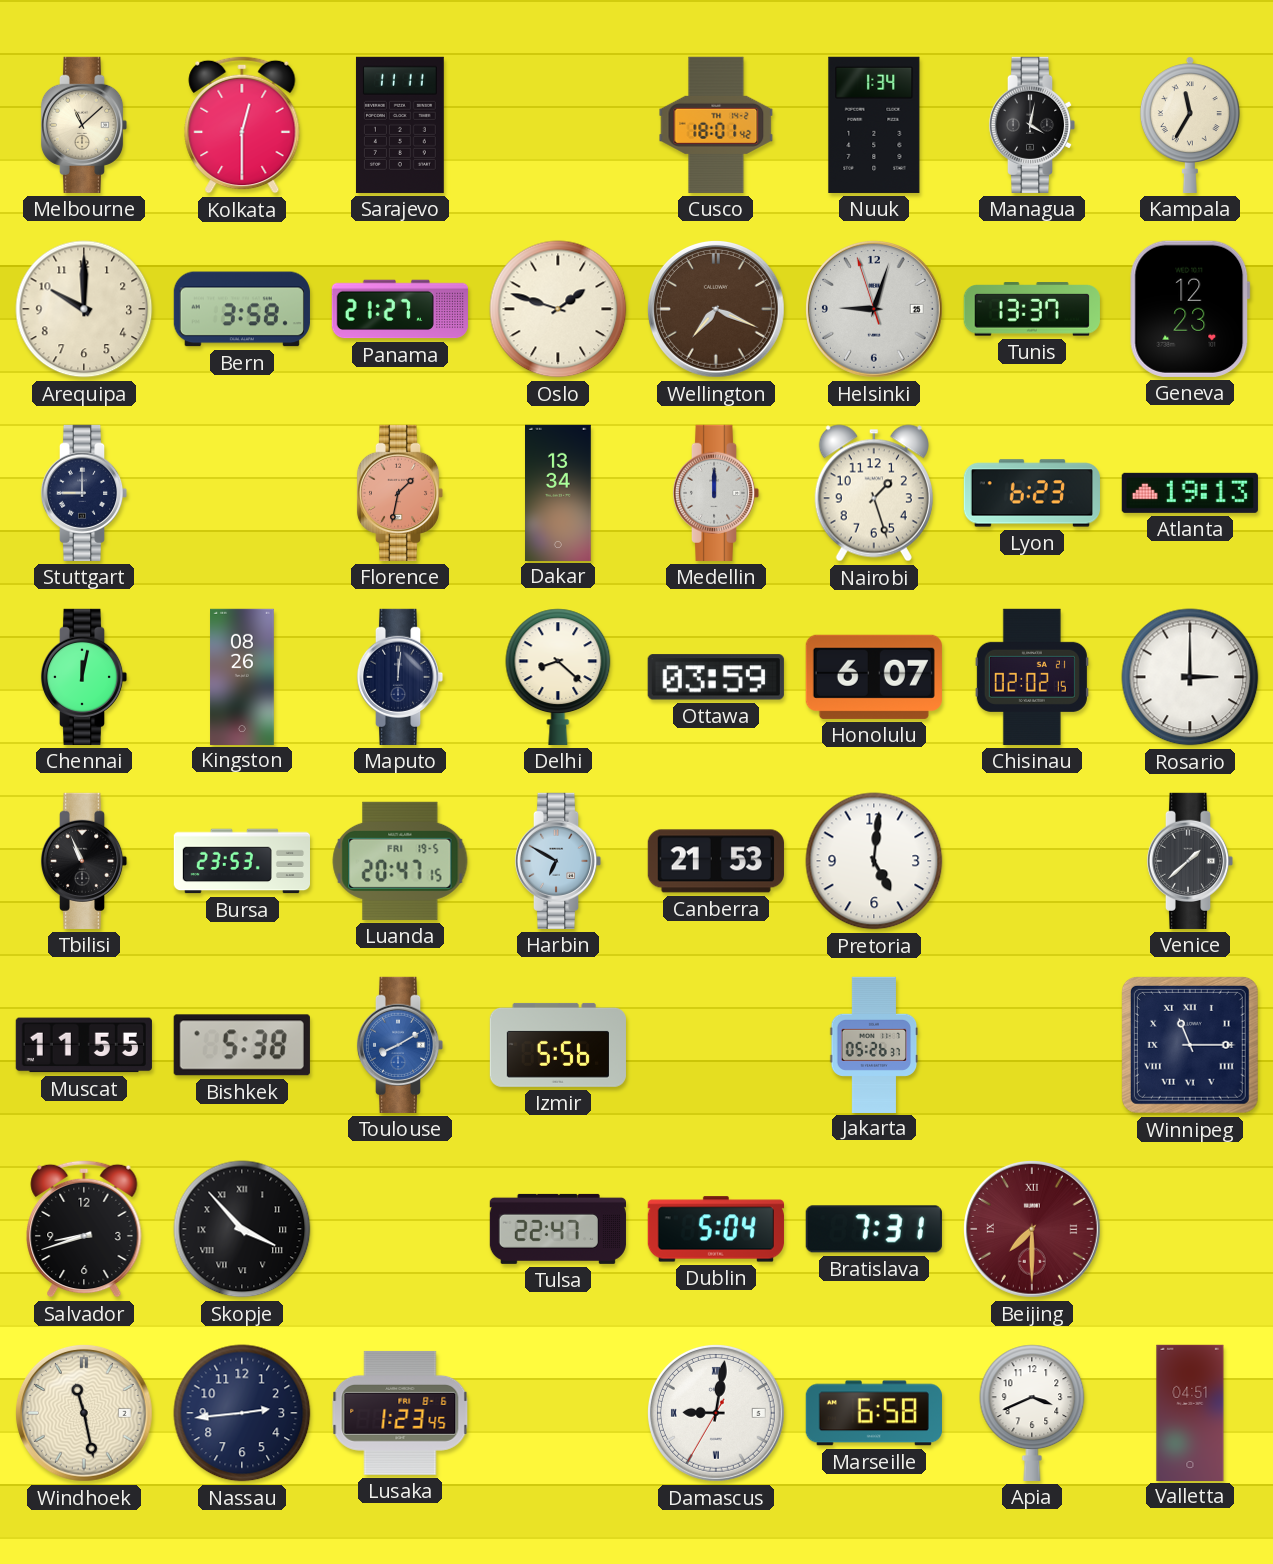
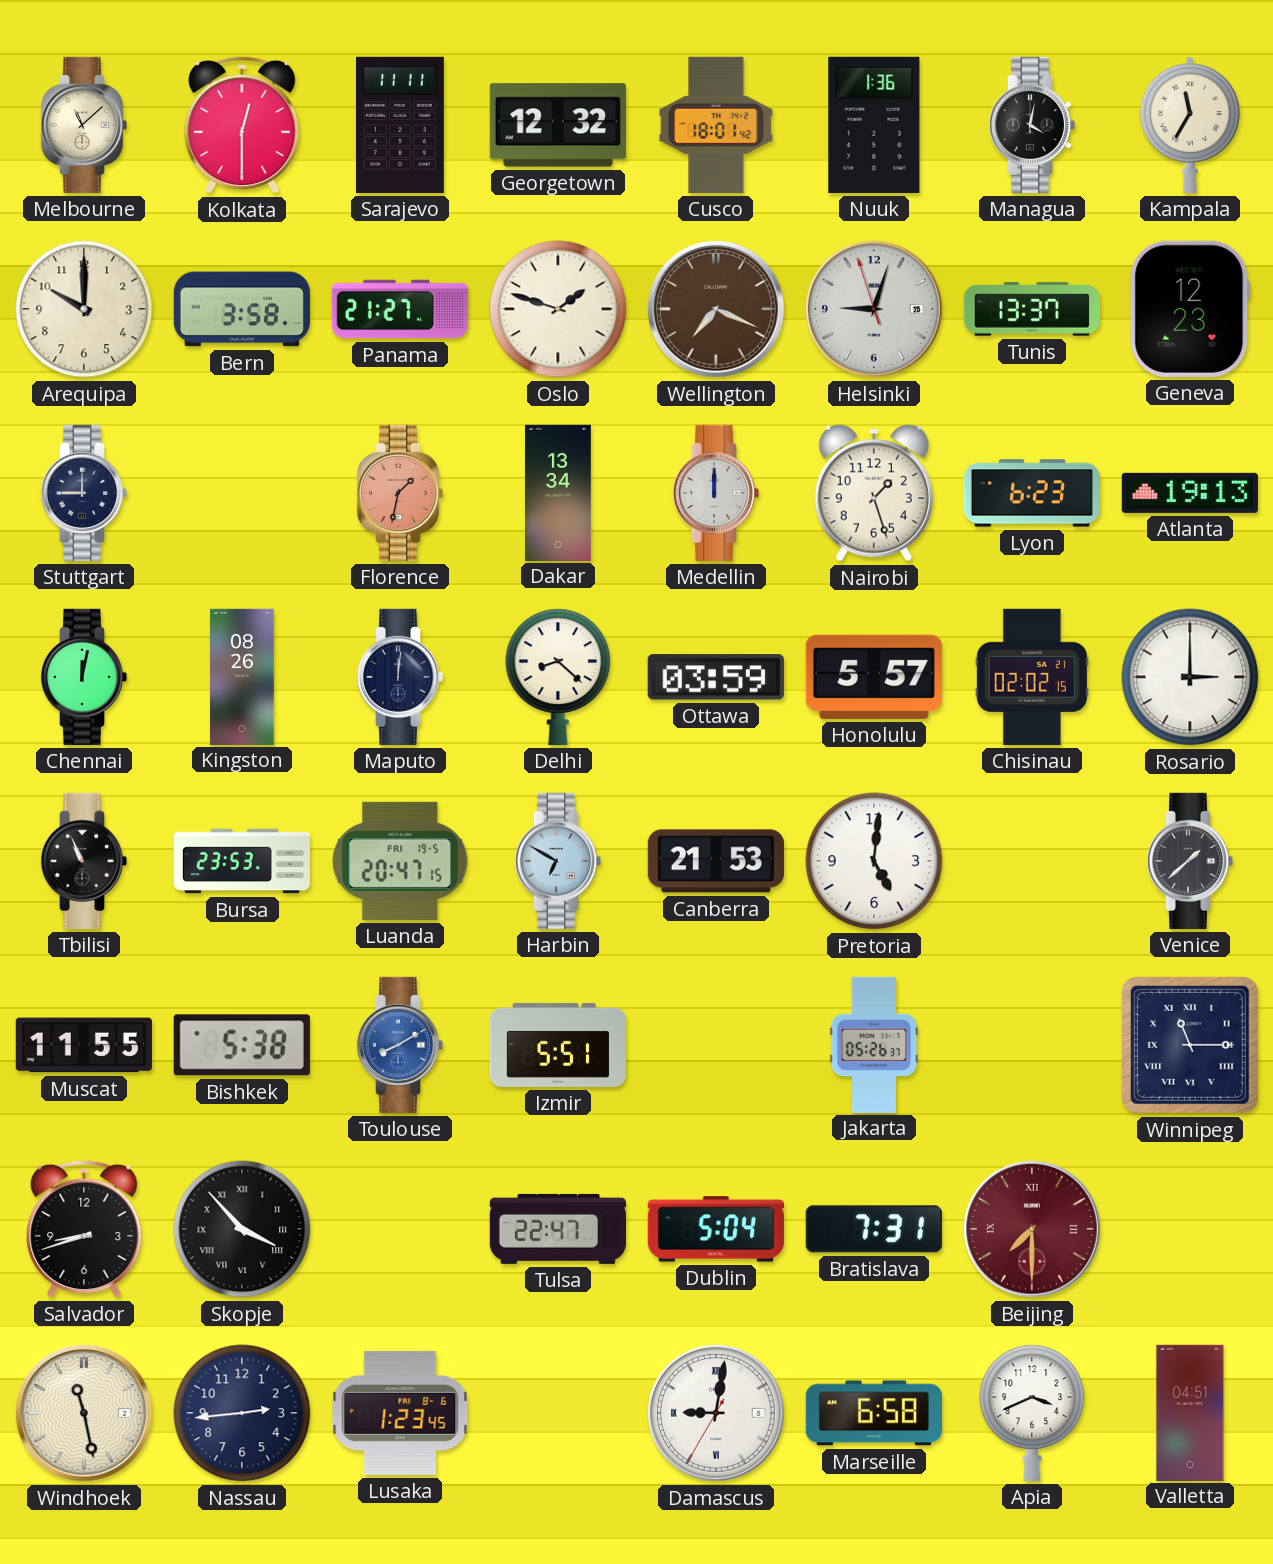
Georgetown: none -> 12:32
Nuuk: 1:34 -> 1:36
Honolulu: 6:07 -> 5:57
Izmir: 5:56 -> 5:51
